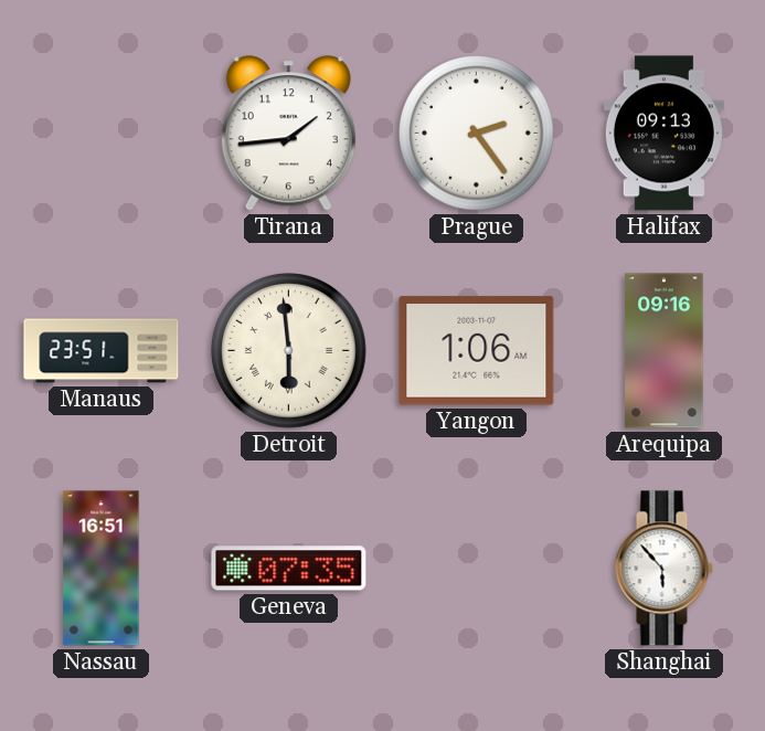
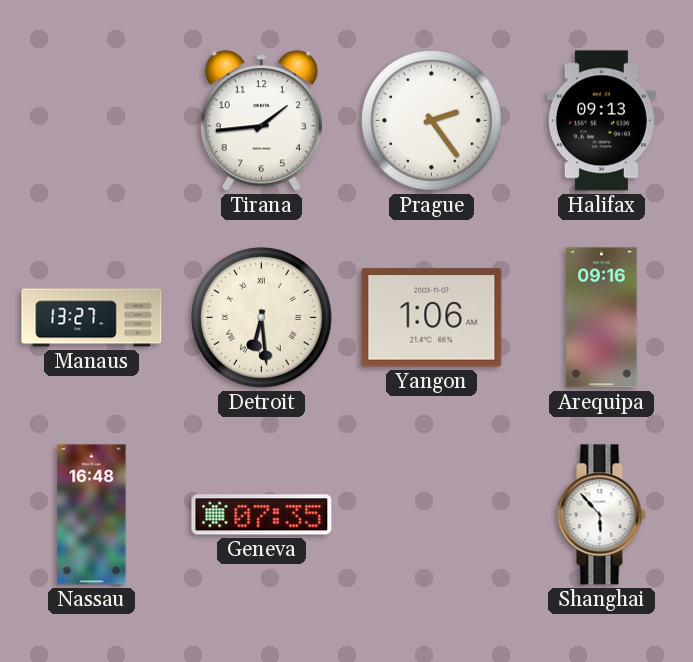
Manaus: 23:51 -> 13:27
Detroit: 5:59 -> 6:29
Nassau: 16:51 -> 16:48
